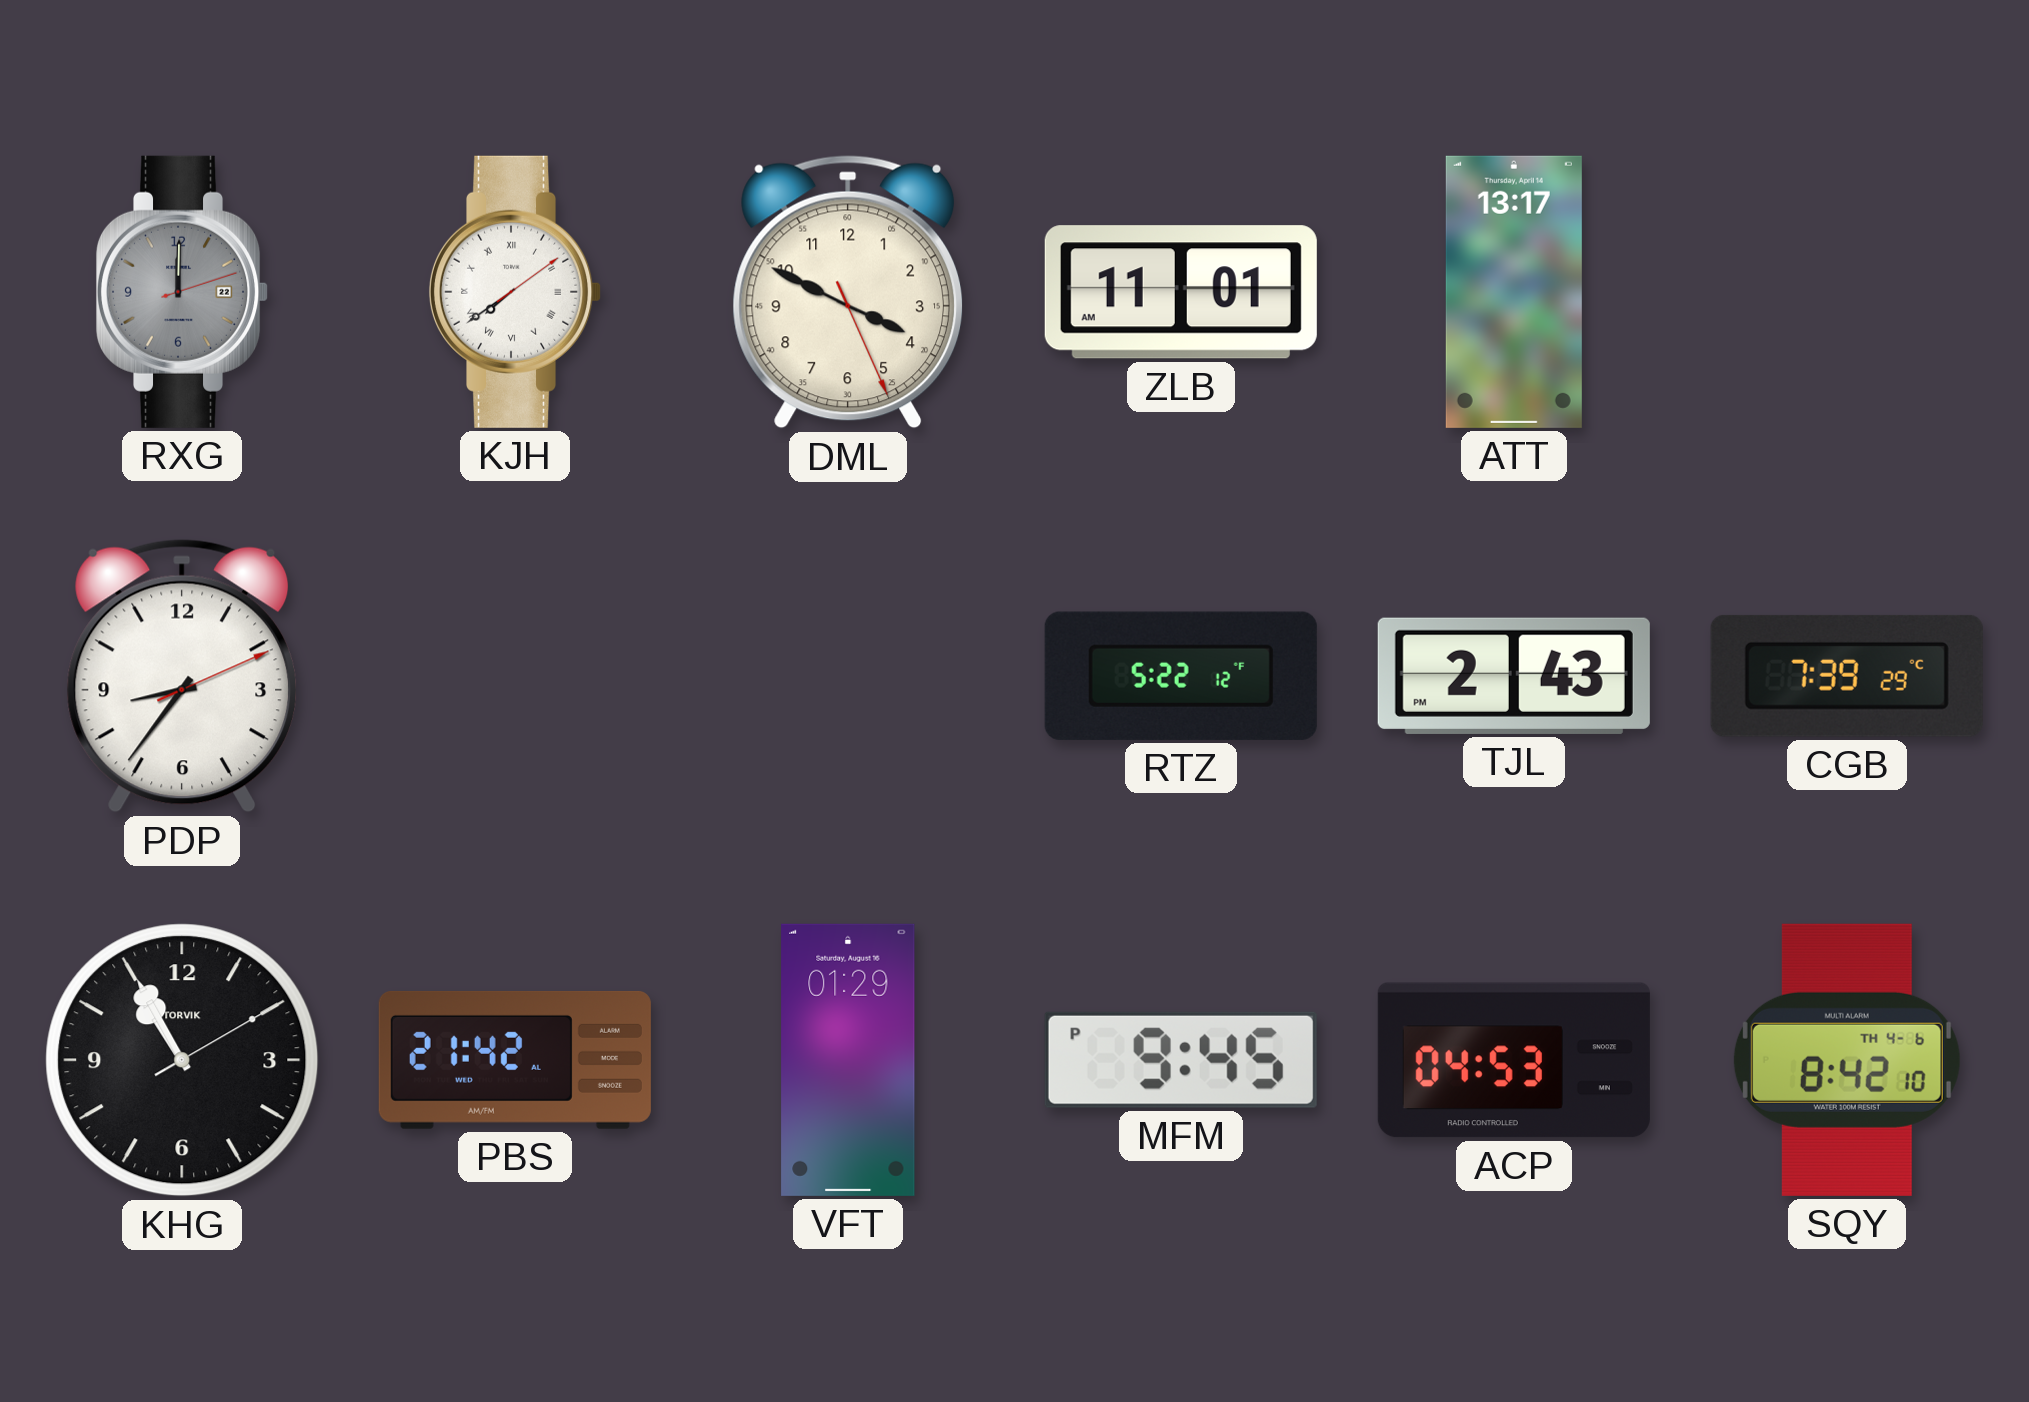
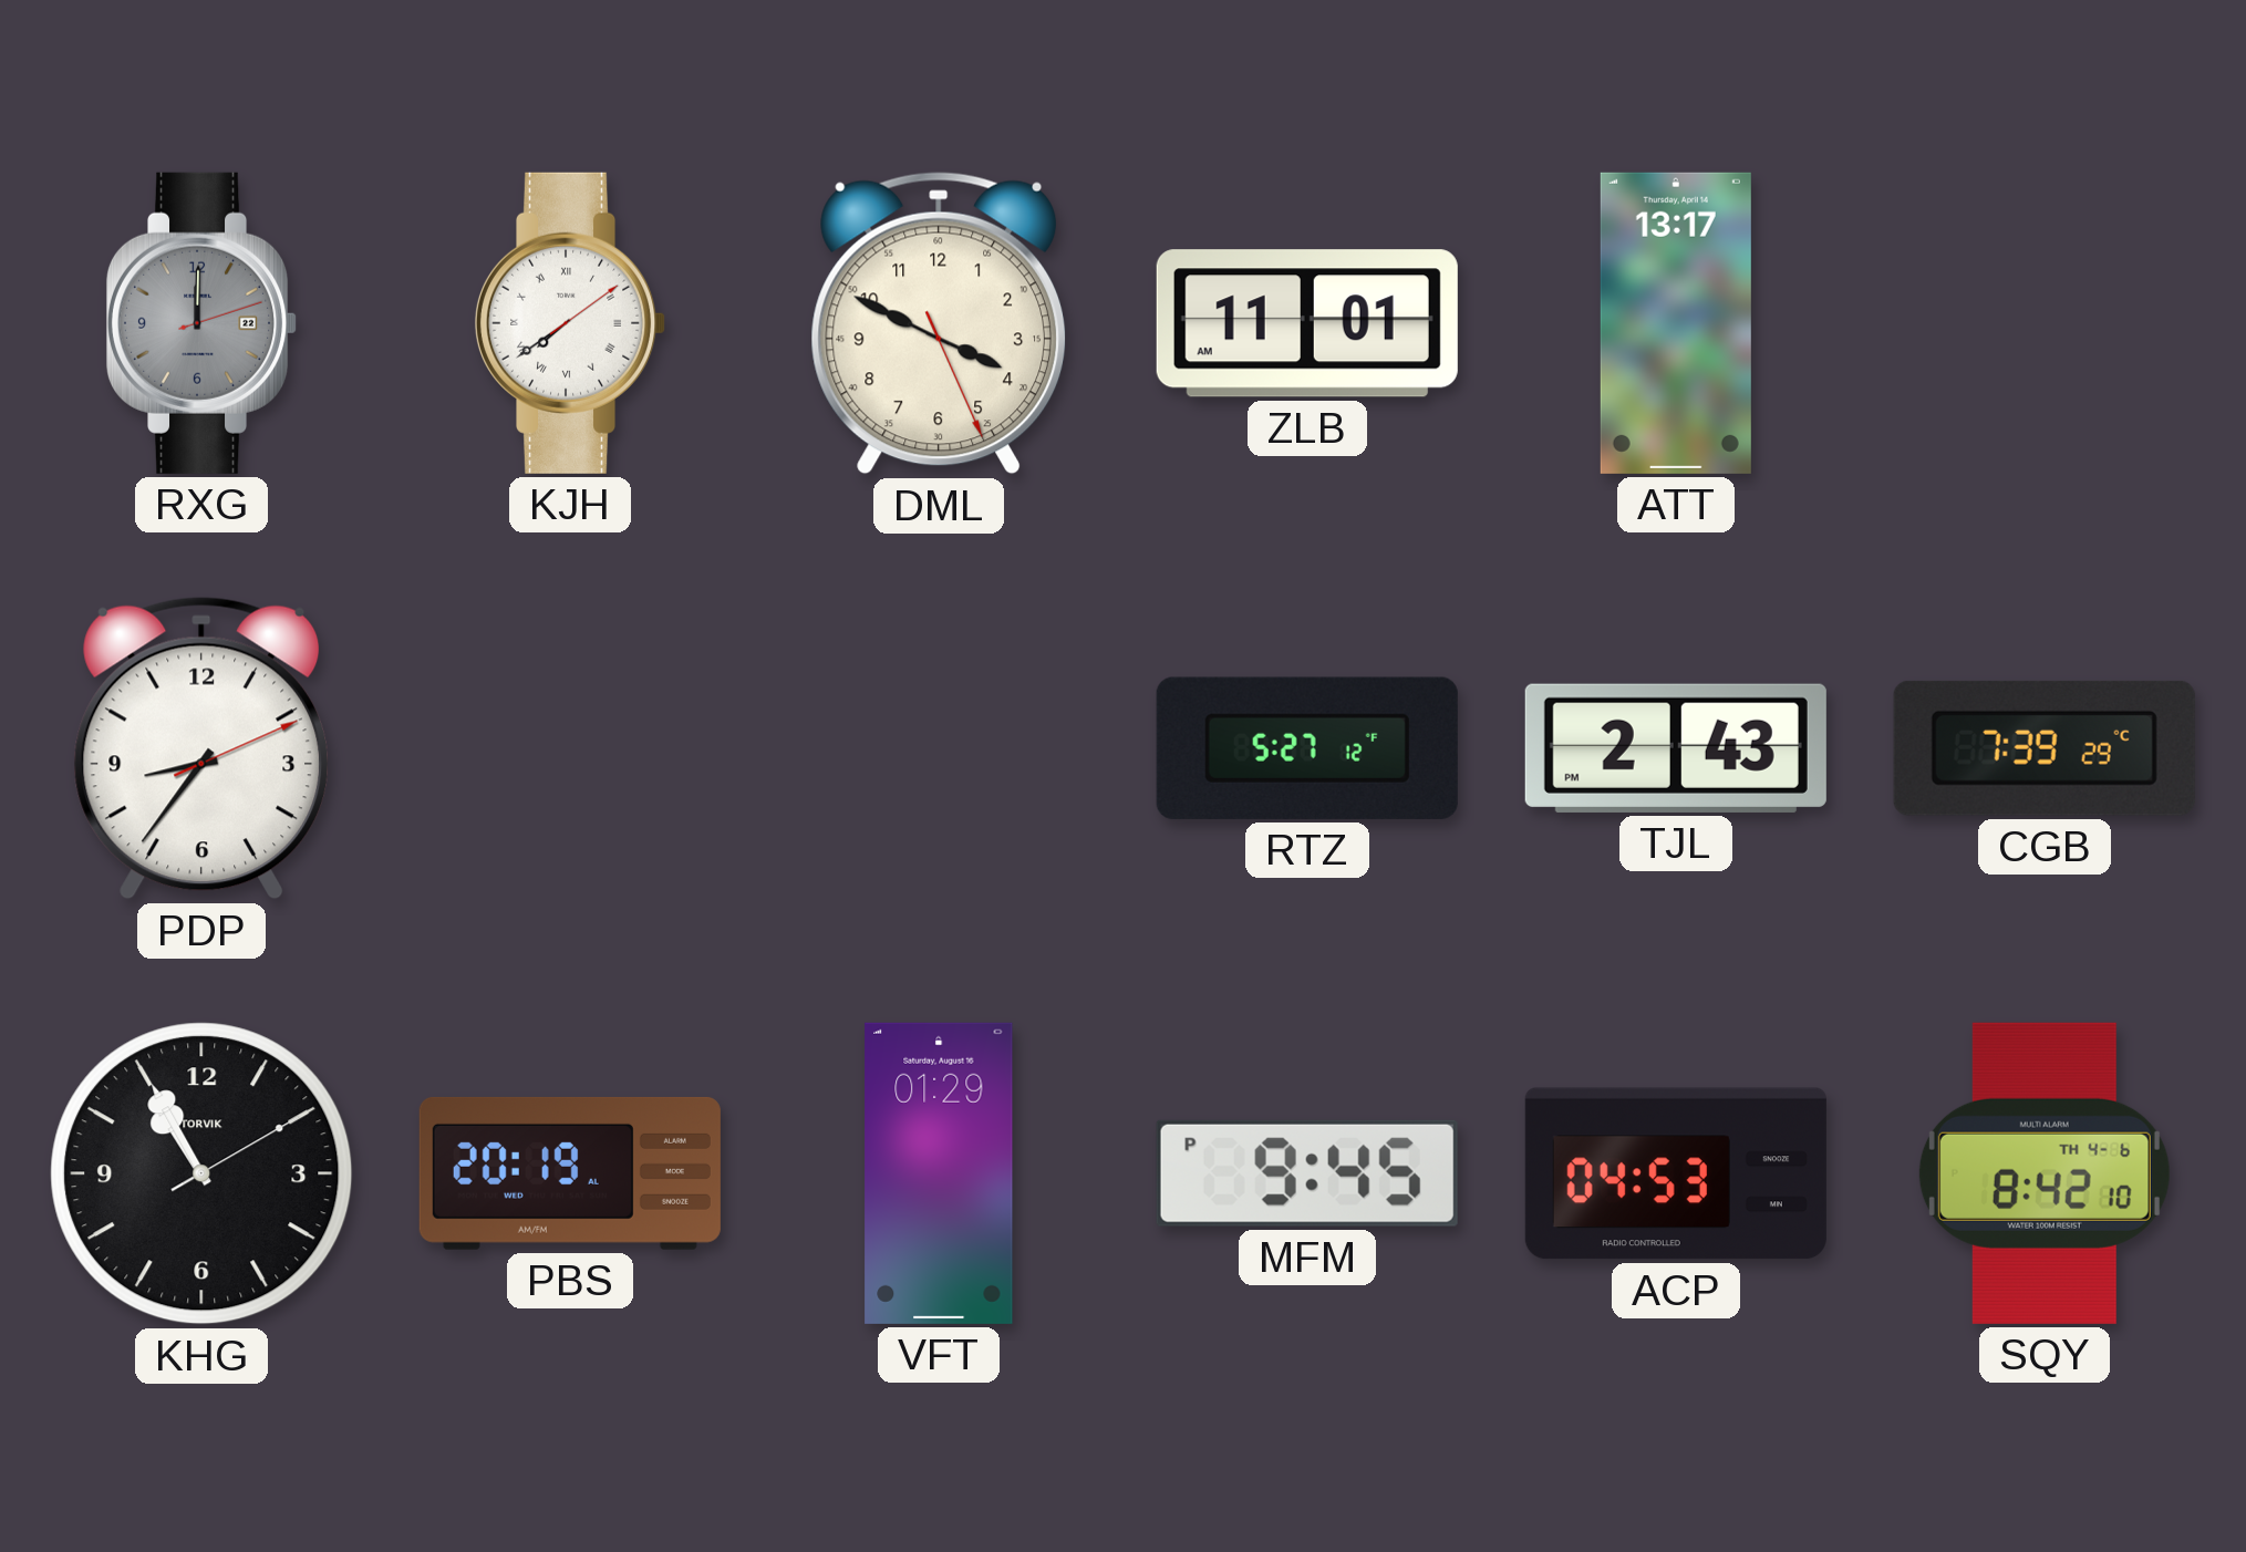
RTZ: 5:22 -> 5:27
PBS: 21:42 -> 20:19
